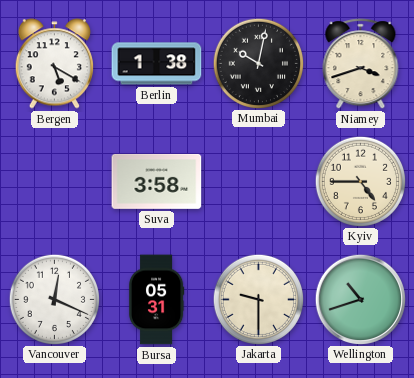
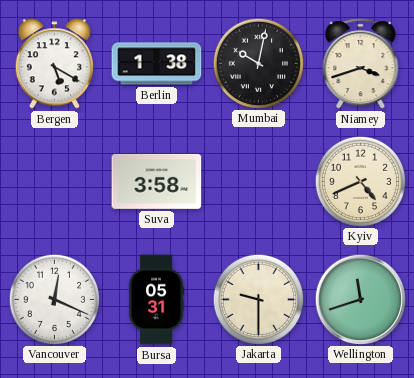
Kyiv: 4:45 -> 4:41
Wellington: 10:42 -> 11:42
